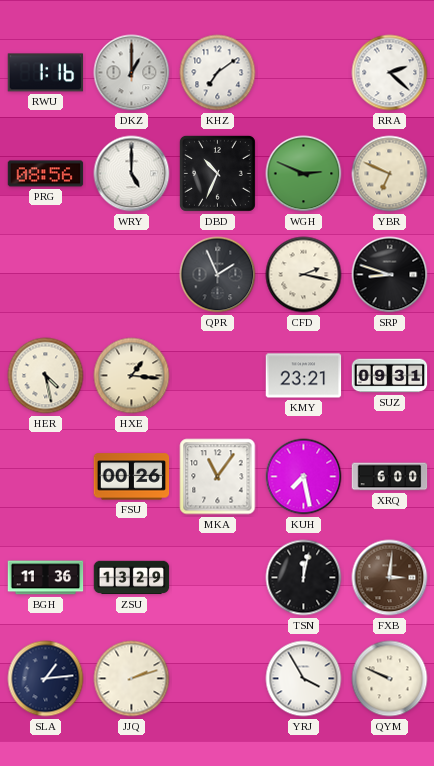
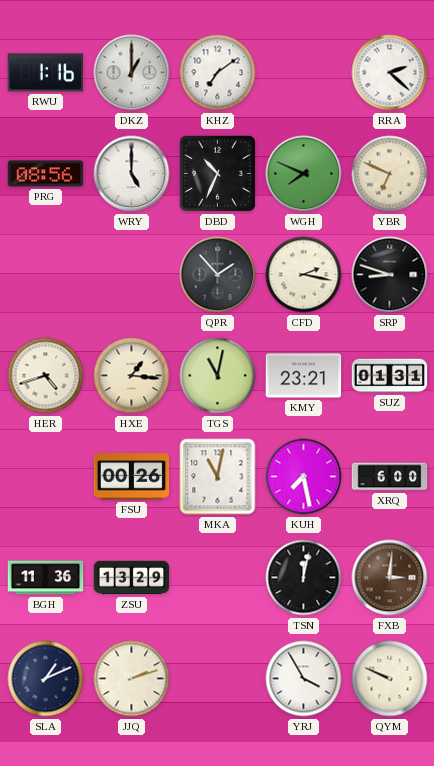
WGH: 2:49 -> 7:49
QPR: 1:56 -> 1:53
HER: 4:28 -> 4:42
TGS: none -> 11:02
SUZ: 09:31 -> 01:31
MKA: 11:06 -> 11:02
SLA: 1:14 -> 1:11
